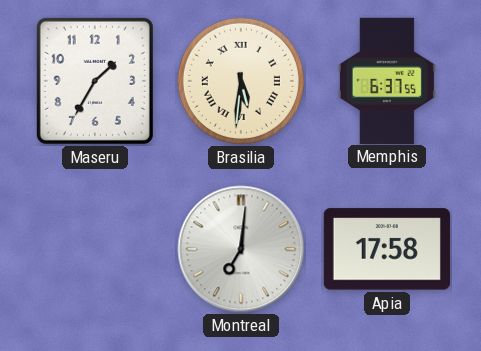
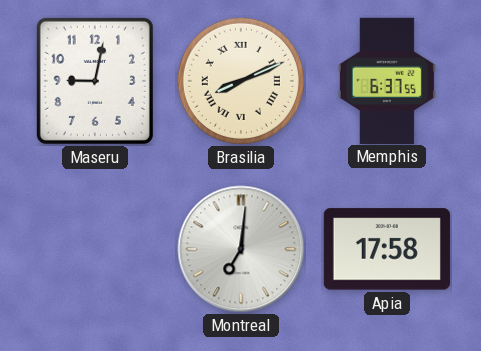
Maseru: 1:35 -> 9:02
Brasilia: 5:31 -> 8:11
